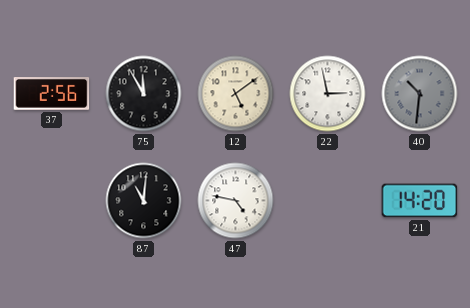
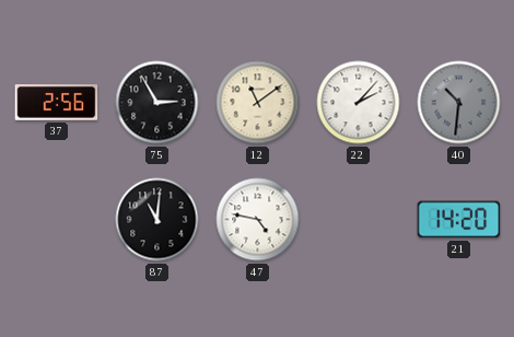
75: 11:55 -> 2:55
12: 5:09 -> 11:09
22: 2:58 -> 2:07
